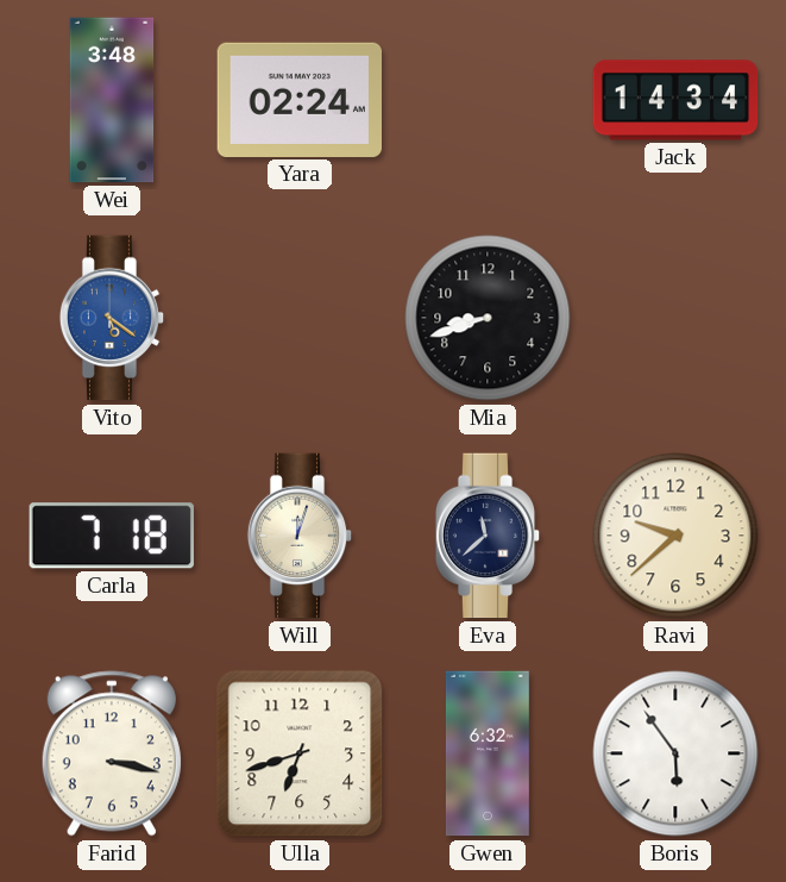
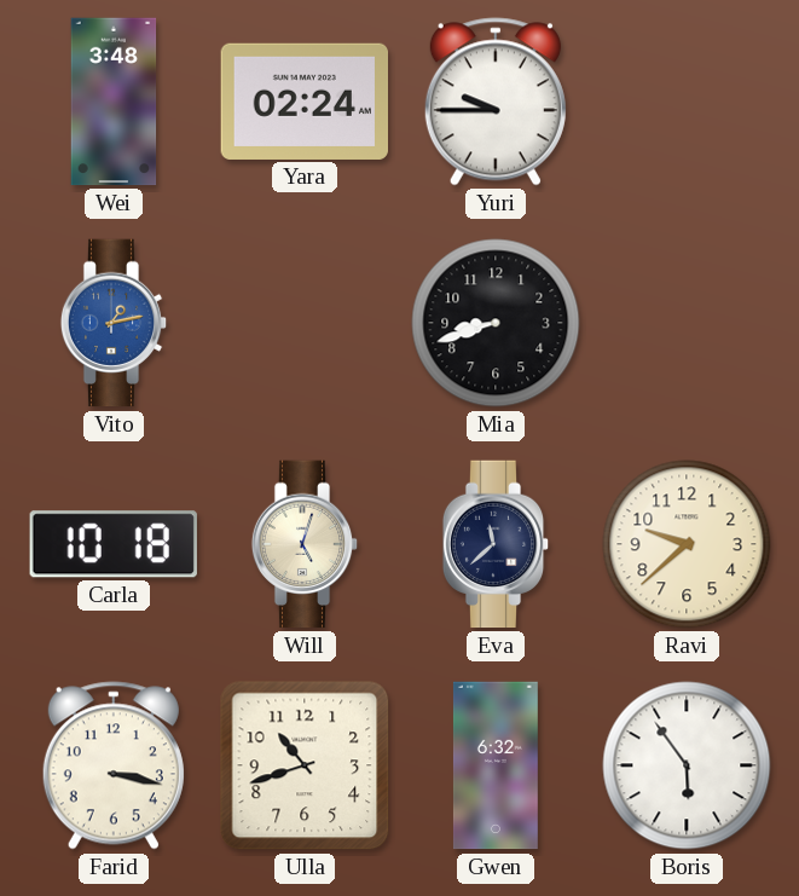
Yuri: none -> 9:45
Jack: 14:34 -> none
Vito: 5:21 -> 1:13
Carla: 7:18 -> 10:18
Will: 12:03 -> 5:03
Ulla: 6:42 -> 10:42
